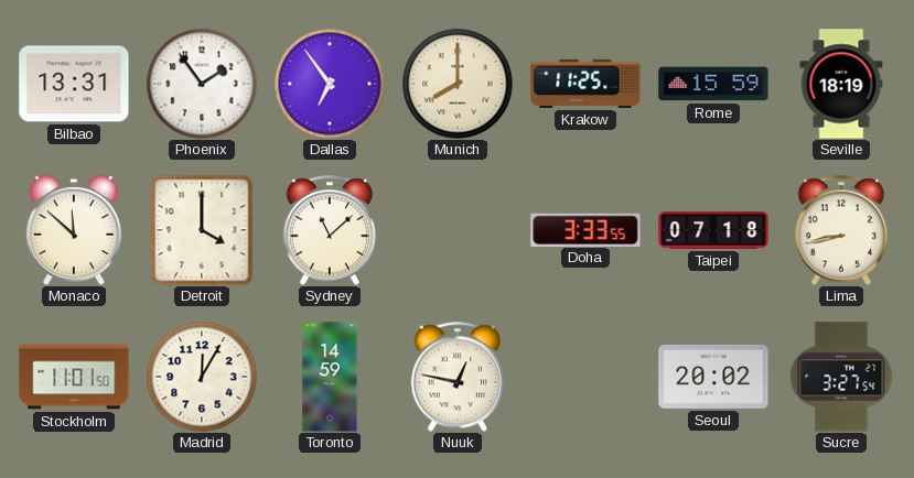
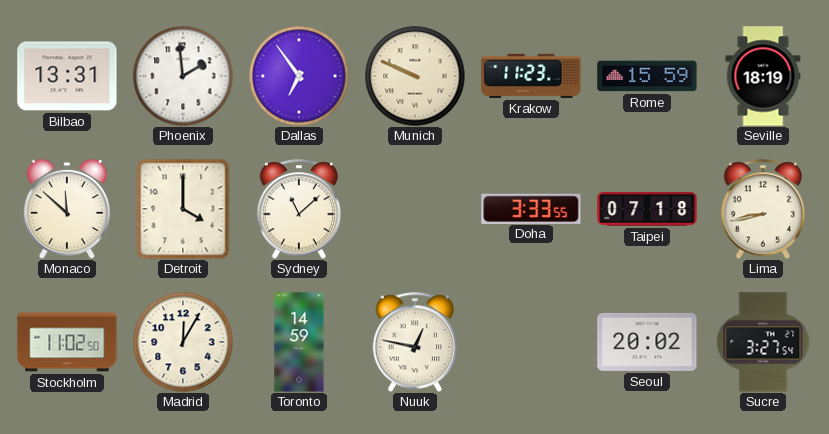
Phoenix: 1:54 -> 1:59
Munich: 8:00 -> 9:49
Krakow: 11:25 -> 11:23
Stockholm: 11:01 -> 11:02
